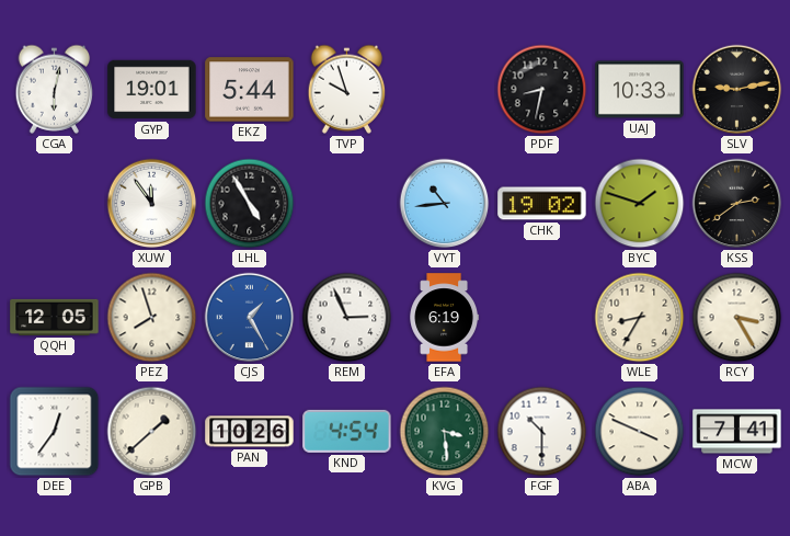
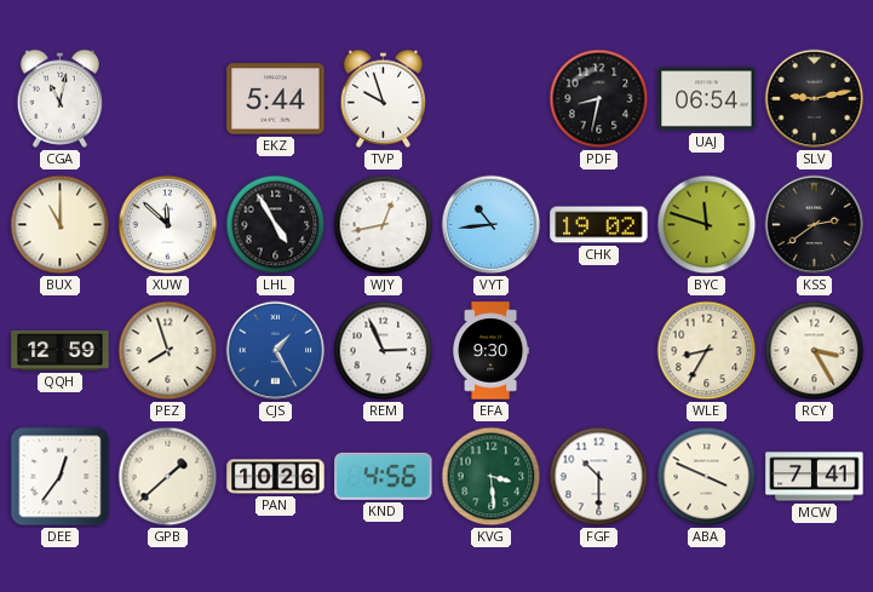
CGA: 6:02 -> 11:02
GYP: 19:01 -> none
UAJ: 10:33 -> 06:54
BUX: none -> 11:00
XUW: 11:54 -> 11:52
WJY: none -> 12:43
BYC: 1:48 -> 11:48
QQH: 12:05 -> 12:59
EFA: 6:19 -> 9:30
KND: 4:54 -> 4:56
